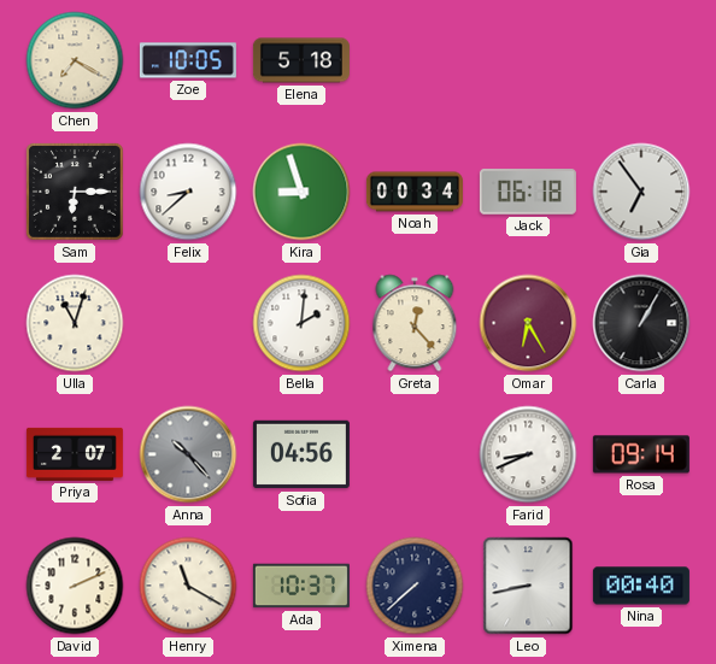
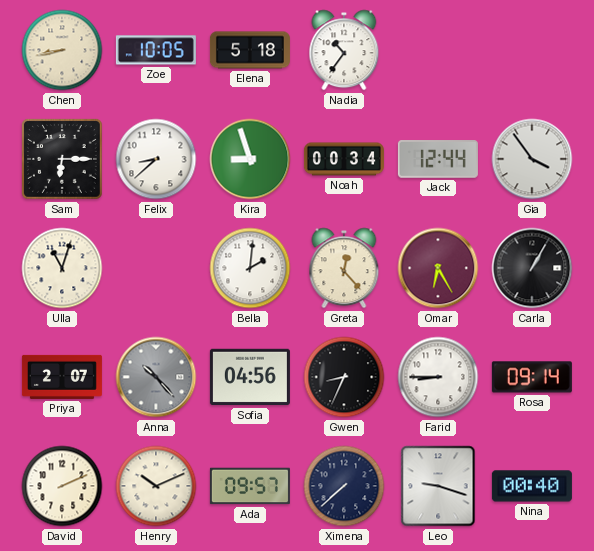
Chen: 7:20 -> 8:43
Nadia: none -> 10:36
Jack: 06:18 -> 12:44
Gia: 6:54 -> 3:54
Gwen: none -> 8:34
Farid: 8:41 -> 8:45
Henry: 11:20 -> 10:11
Ada: 10:37 -> 09:57
Leo: 8:43 -> 9:18
